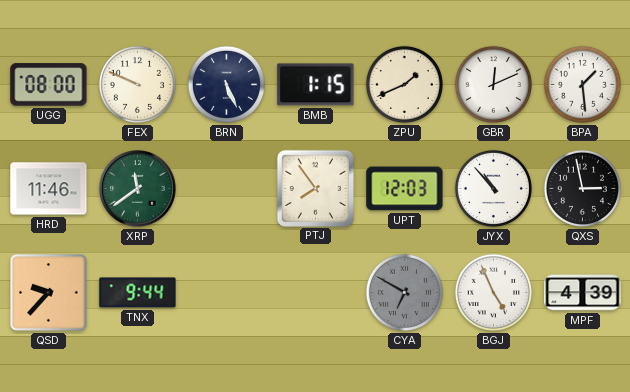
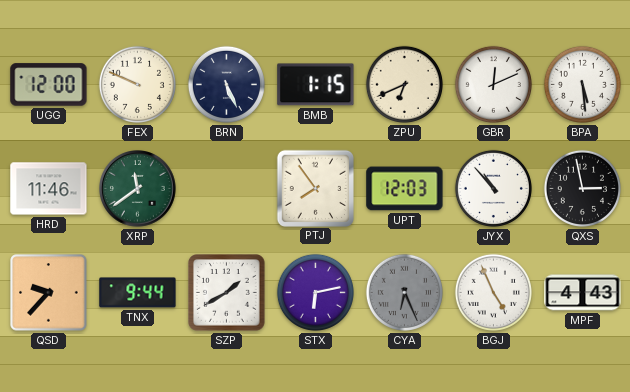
UGG: 08:00 -> 12:00
ZPU: 1:41 -> 6:41
BPA: 1:29 -> 5:29
SZP: none -> 1:40
STX: none -> 6:13
CYA: 6:50 -> 6:26
MPF: 4:39 -> 4:43
